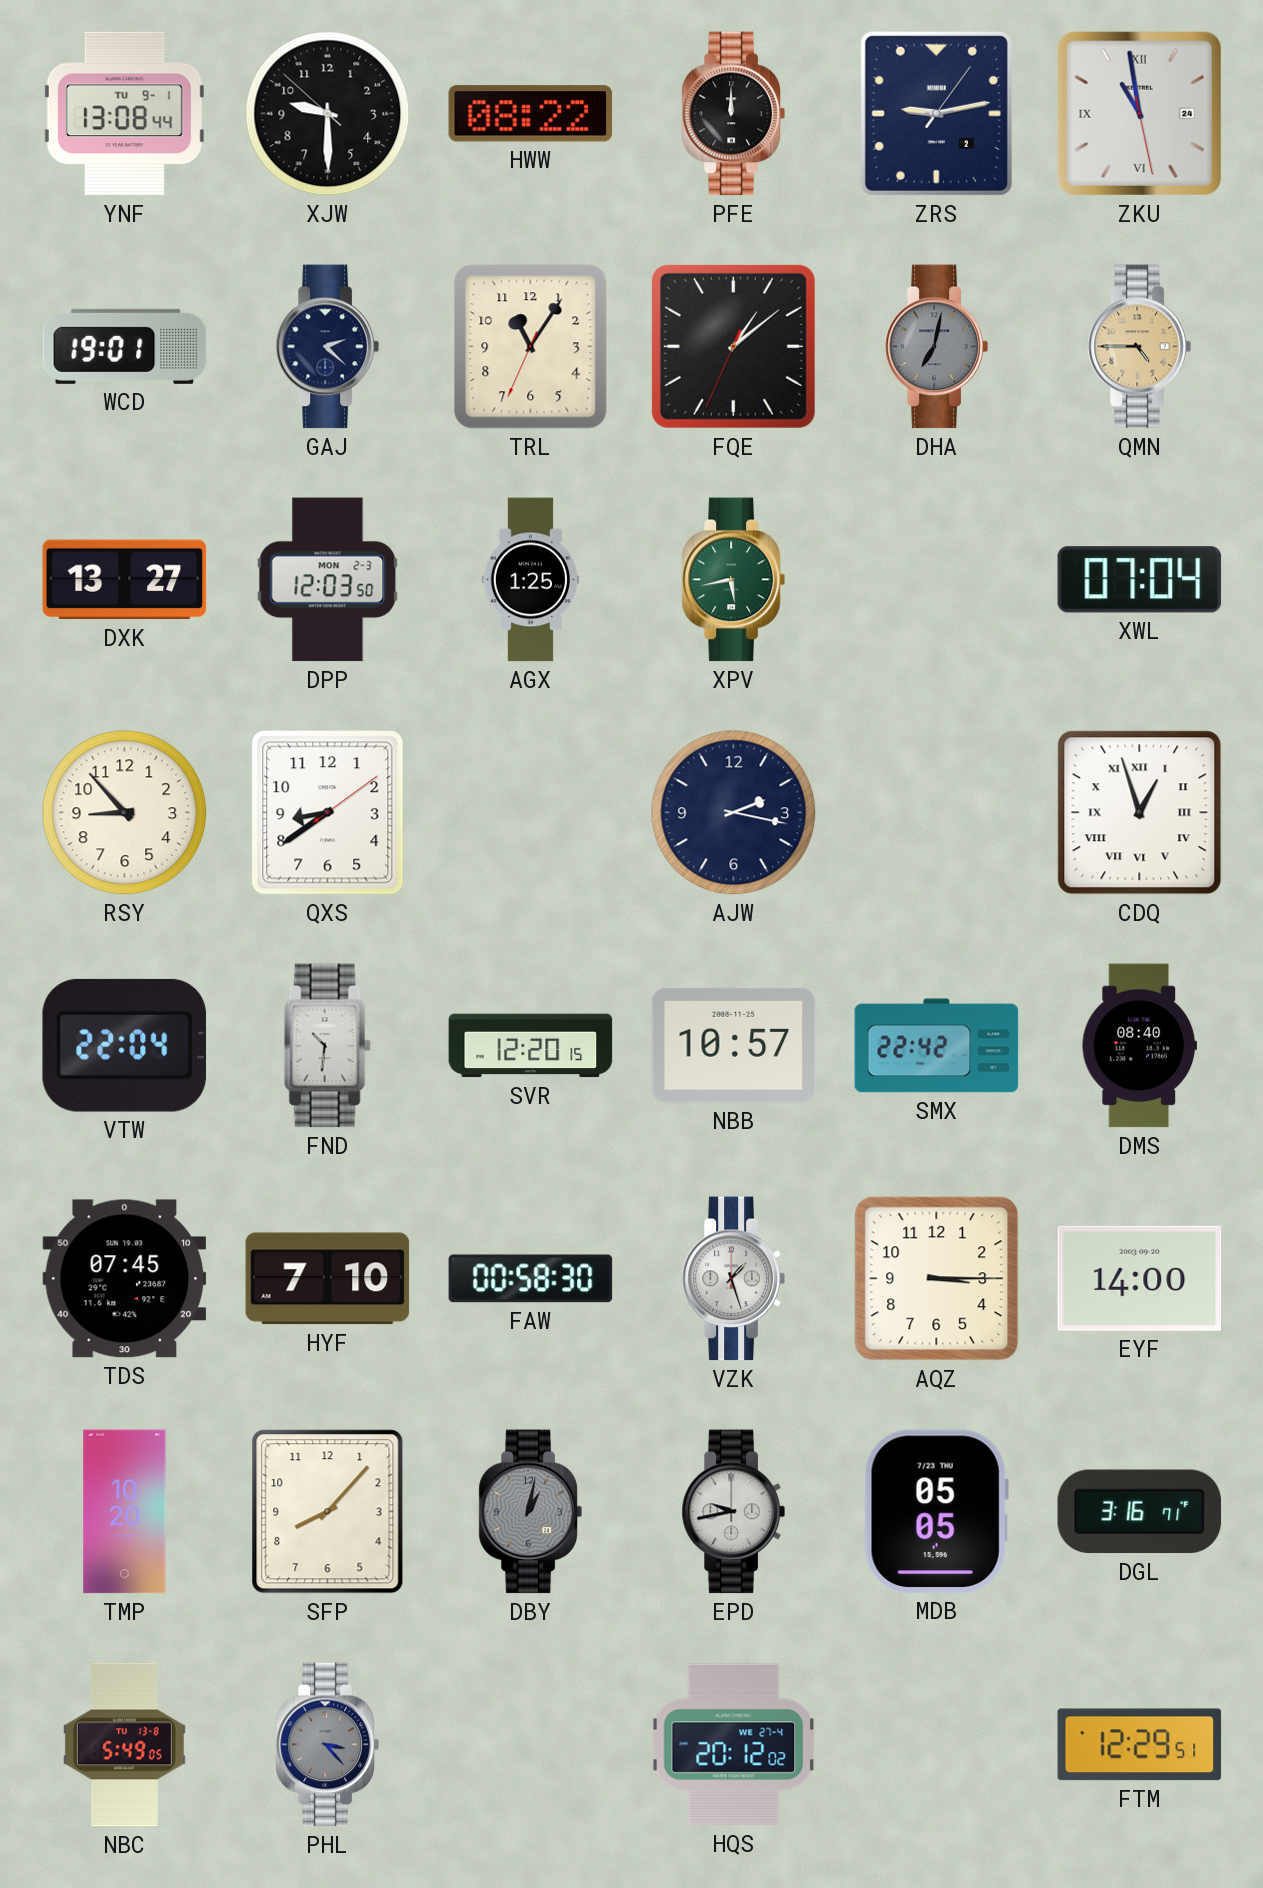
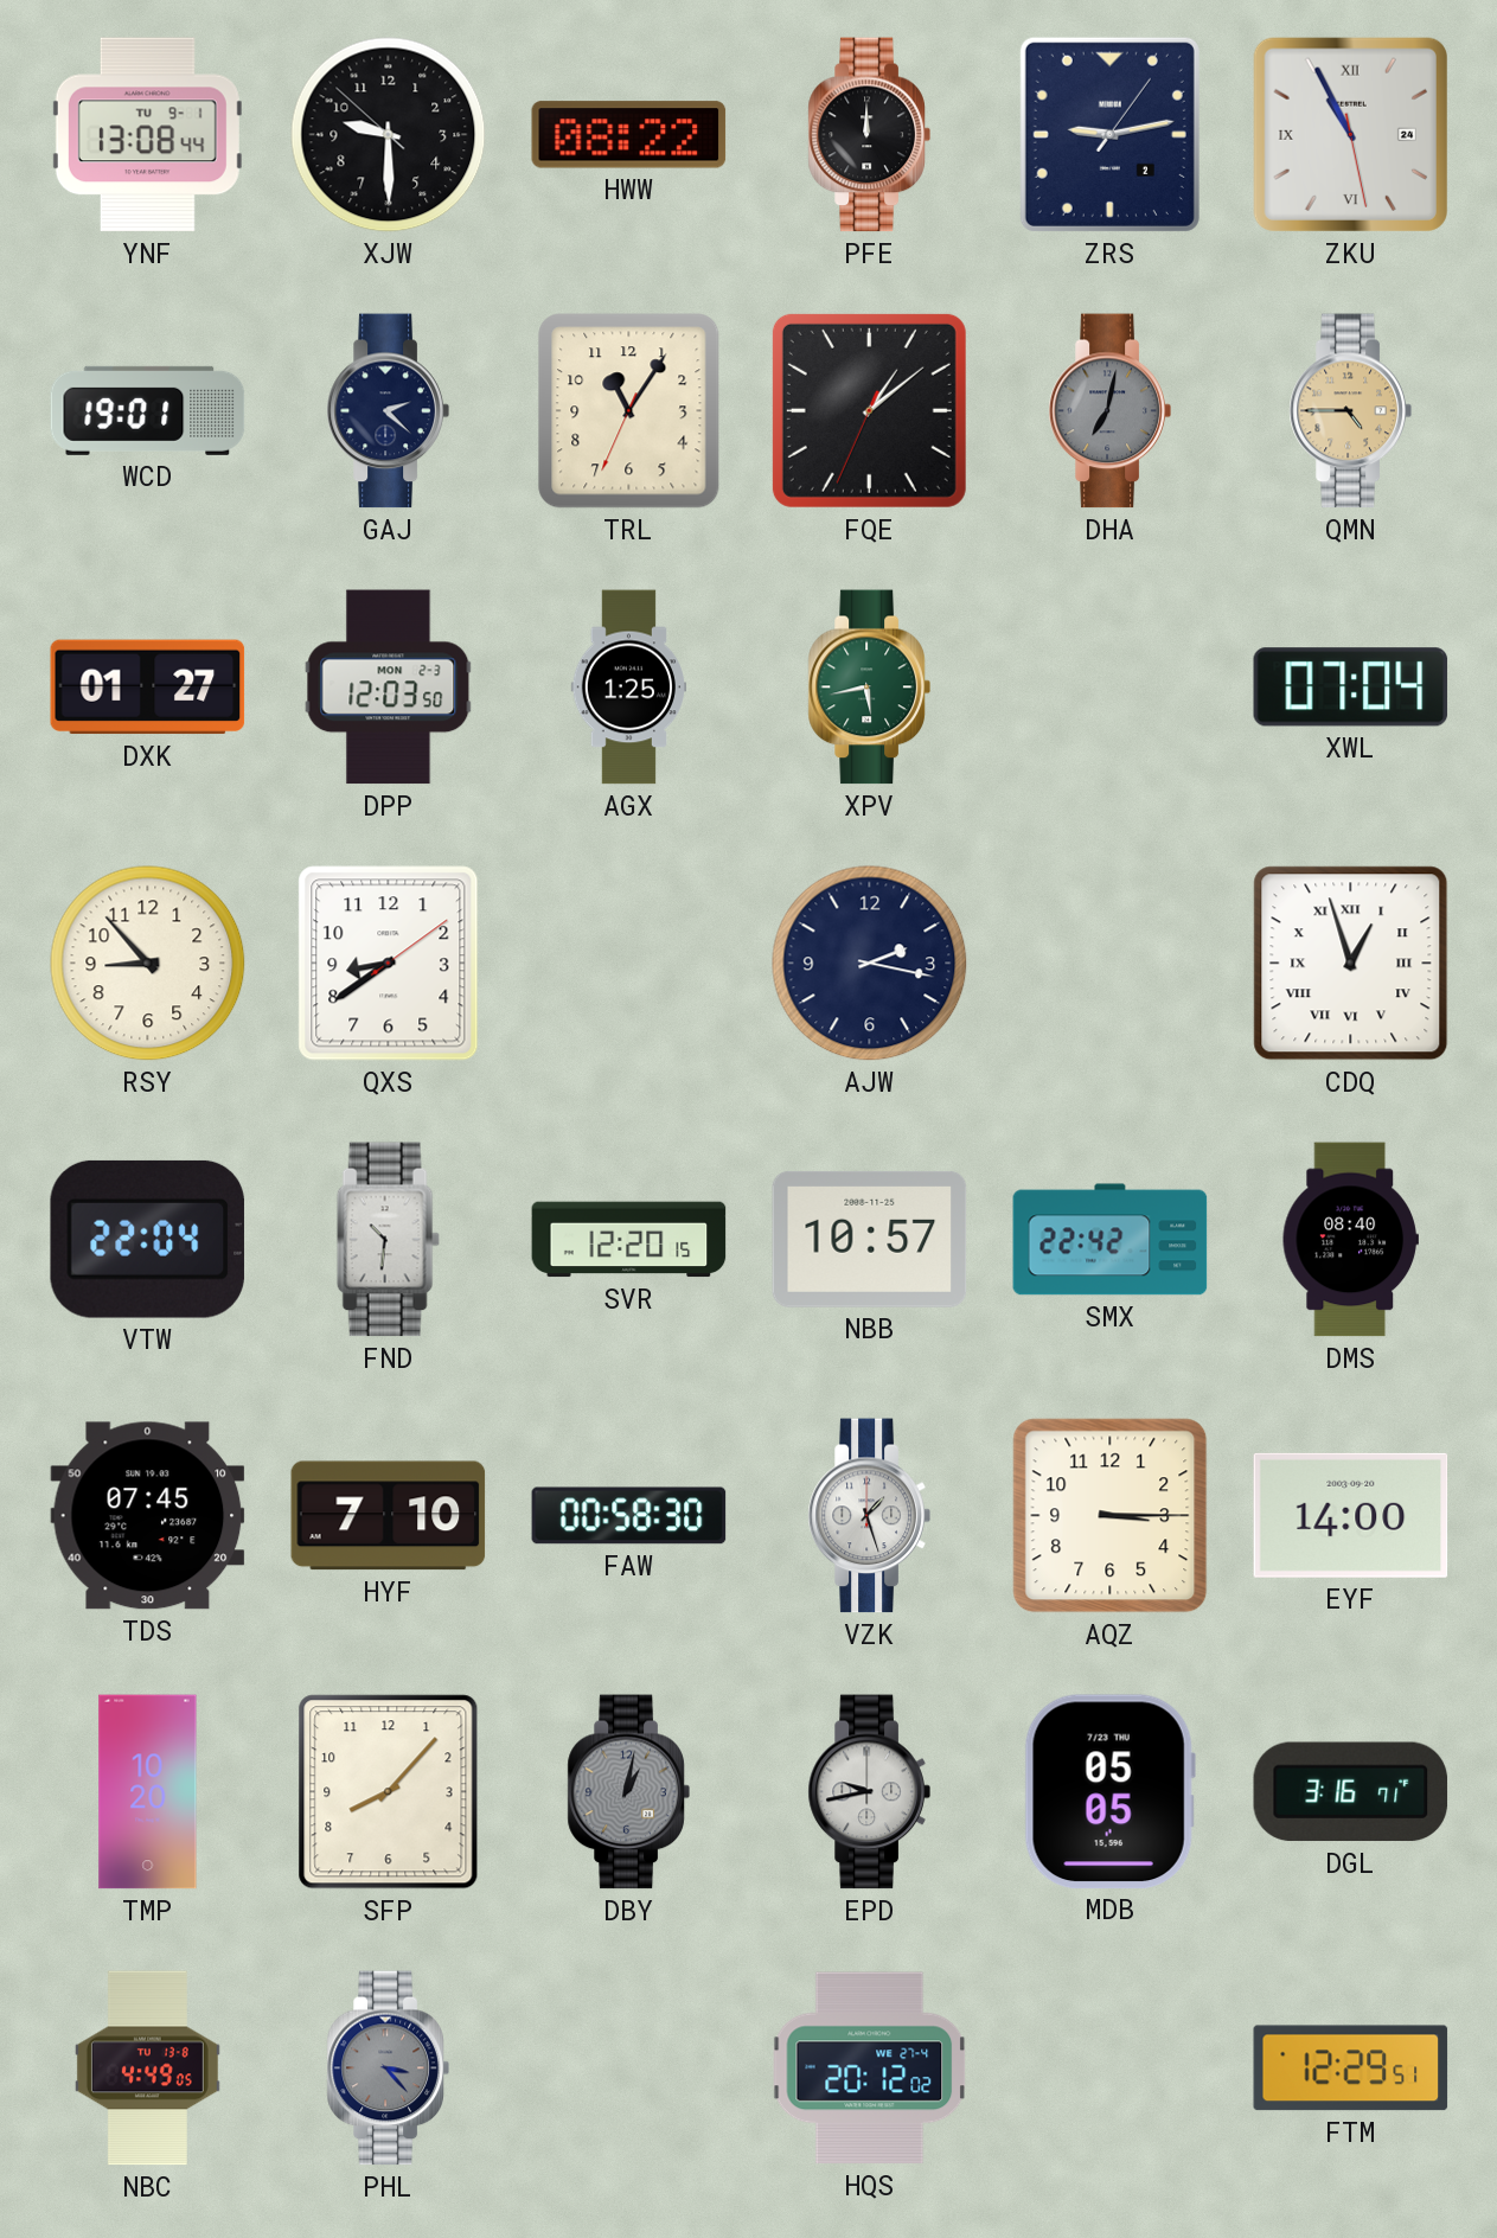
ZKU: 10:58 -> 10:55
DXK: 13:27 -> 01:27
NBC: 5:49 -> 4:49
